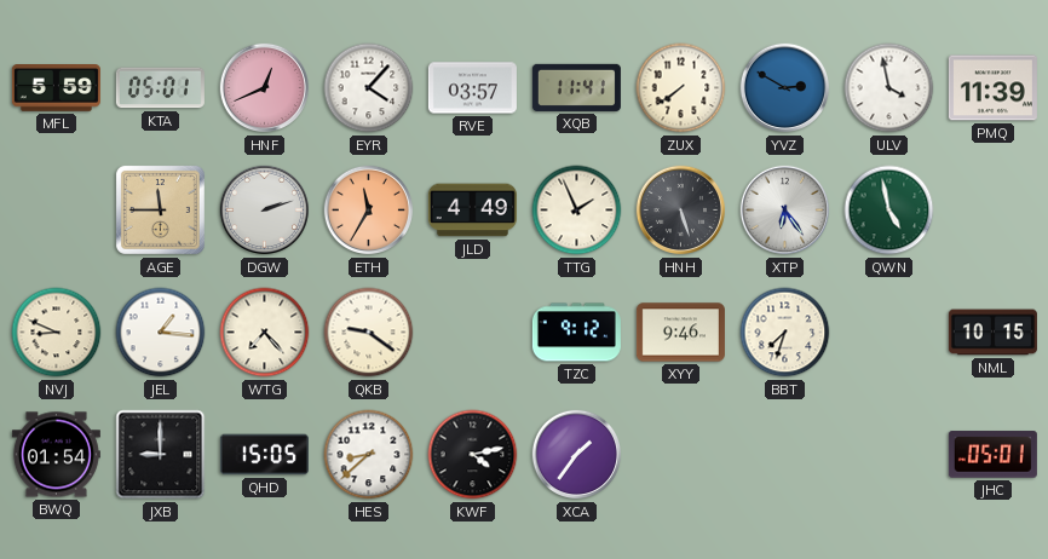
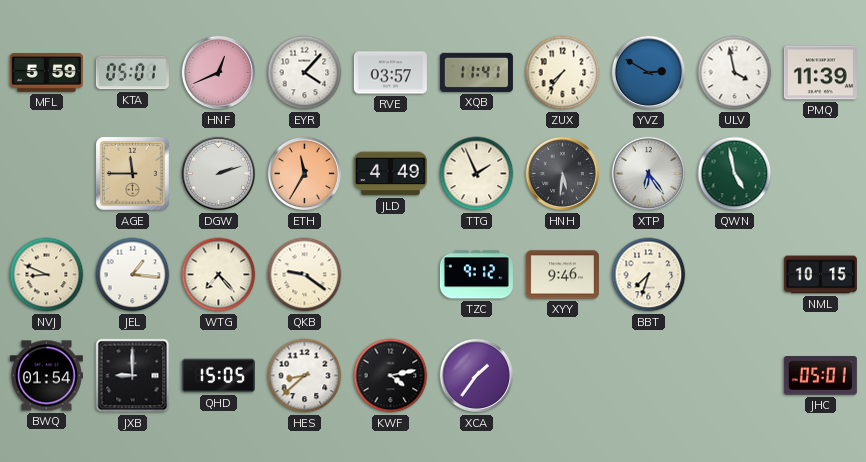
ZUX: 7:39 -> 7:36
HNH: 5:27 -> 5:31
